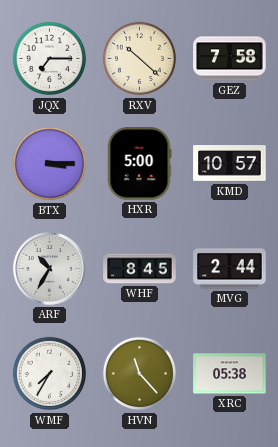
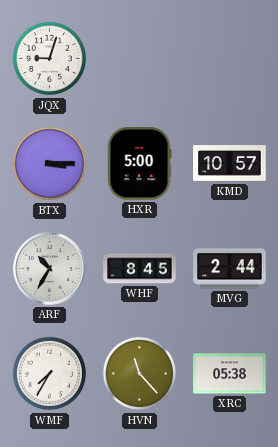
JQX: 7:15 -> 9:03
RXV: 10:22 -> none
GEZ: 7:58 -> none
